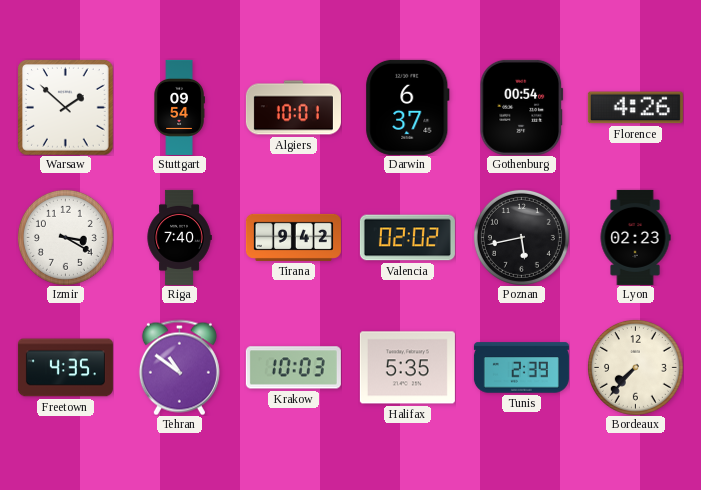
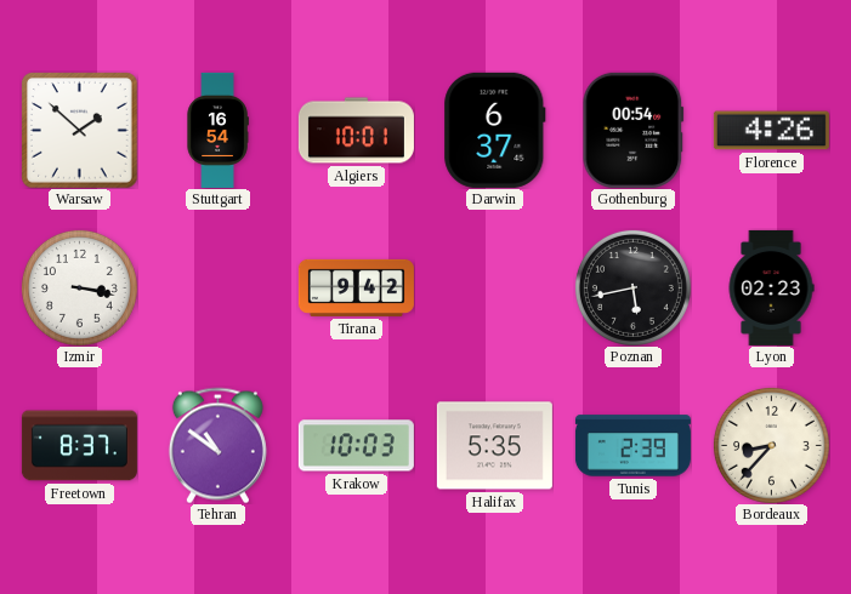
Stuttgart: 09:54 -> 16:54
Izmir: 3:20 -> 3:17
Riga: 7:40 -> none
Valencia: 02:02 -> none
Freetown: 4:35 -> 8:37
Bordeaux: 7:37 -> 8:37
